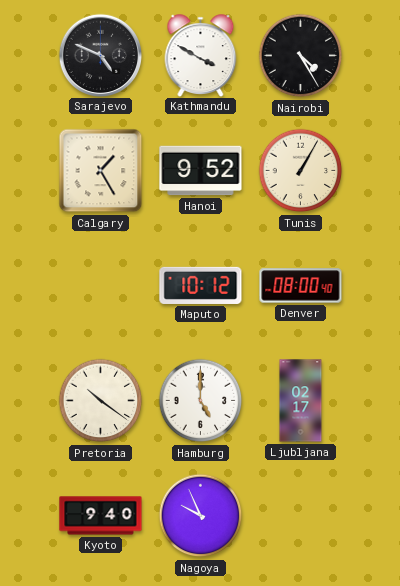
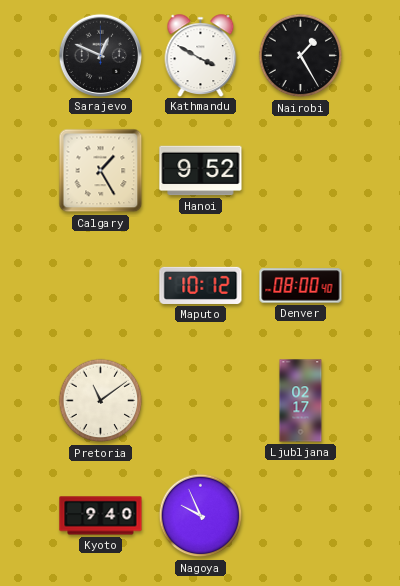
Sarajevo: 4:49 -> 12:49
Nairobi: 4:25 -> 1:25
Tunis: 1:05 -> none
Pretoria: 10:21 -> 11:09
Hamburg: 5:00 -> none
